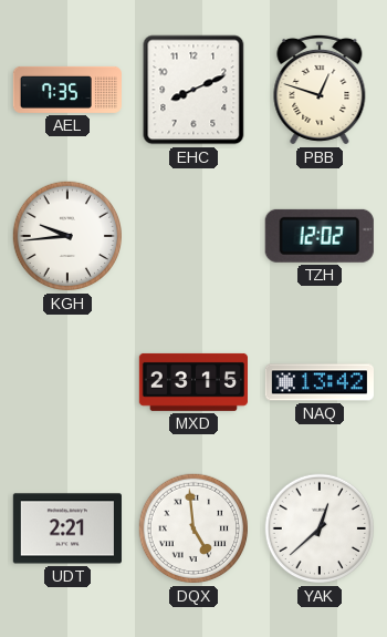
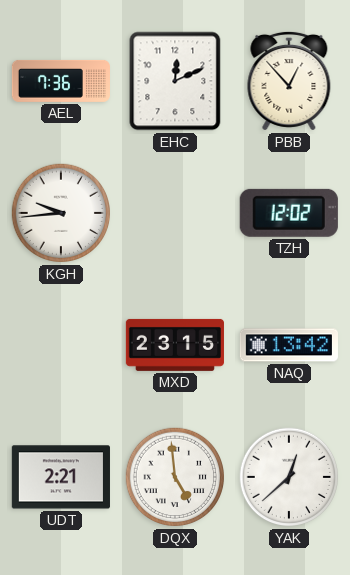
AEL: 7:35 -> 7:36
EHC: 8:11 -> 12:11
PBB: 12:48 -> 12:53
